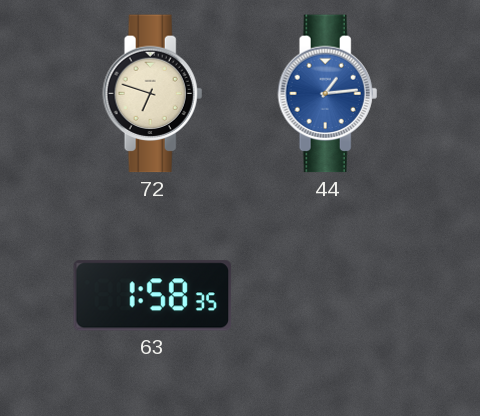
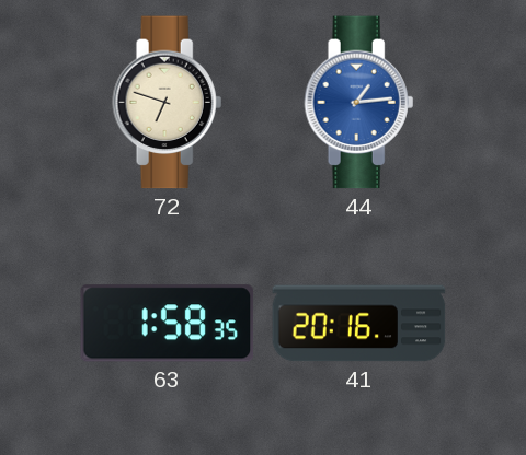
41: none -> 20:16
